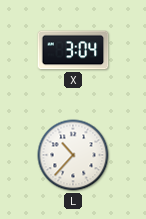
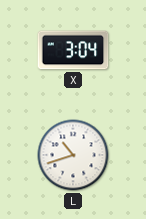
L: 10:37 -> 10:42
